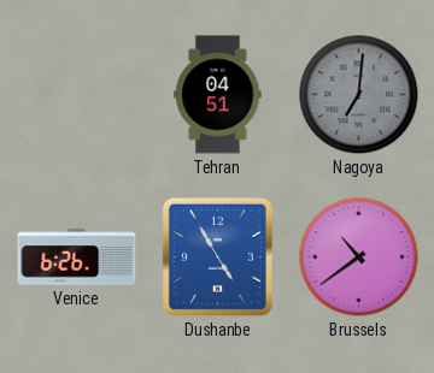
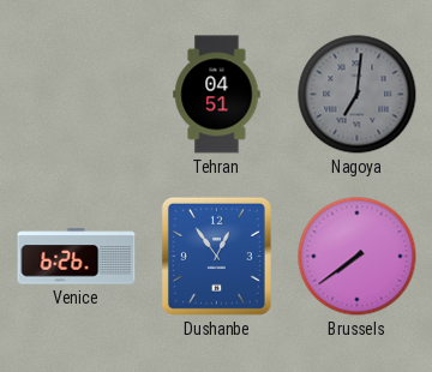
Dushanbe: 4:55 -> 12:54
Brussels: 10:39 -> 7:39
